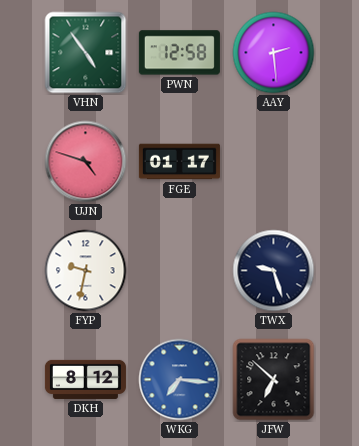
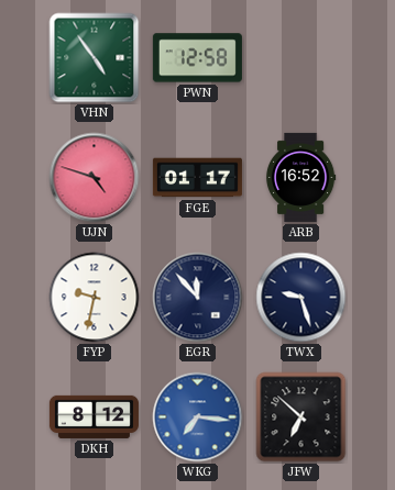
AAY: 2:29 -> none
ARB: none -> 16:52
EGR: none -> 11:53
